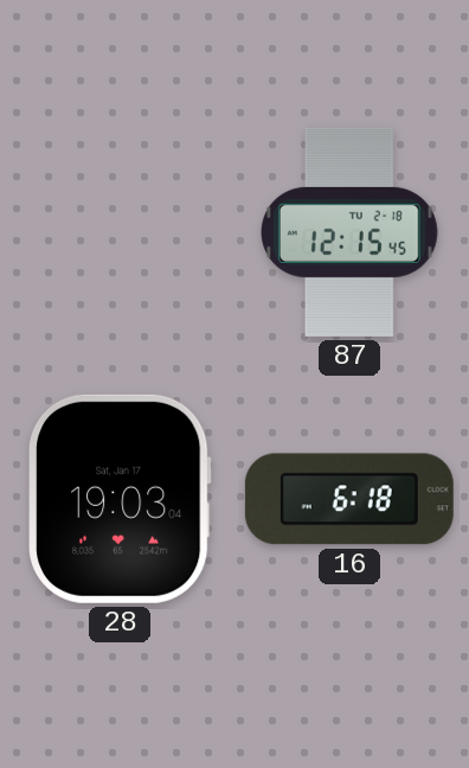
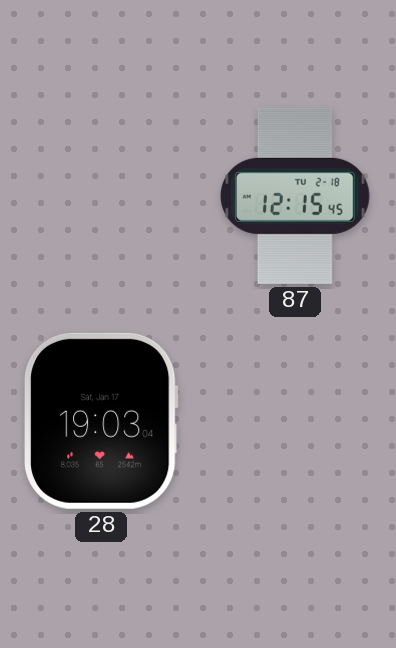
16: 6:18 -> none
